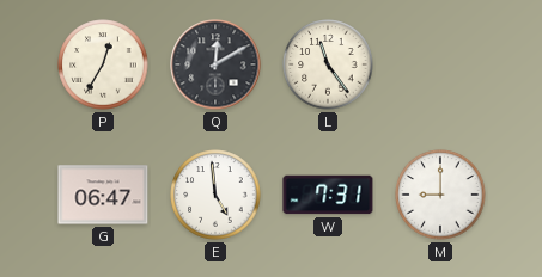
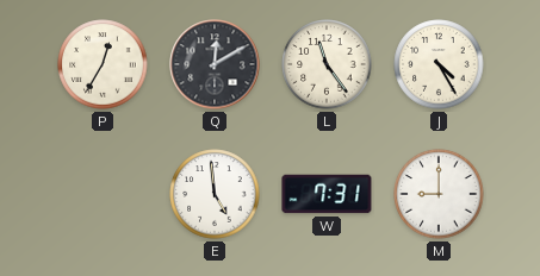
J: none -> 4:25
G: 06:47 -> none
